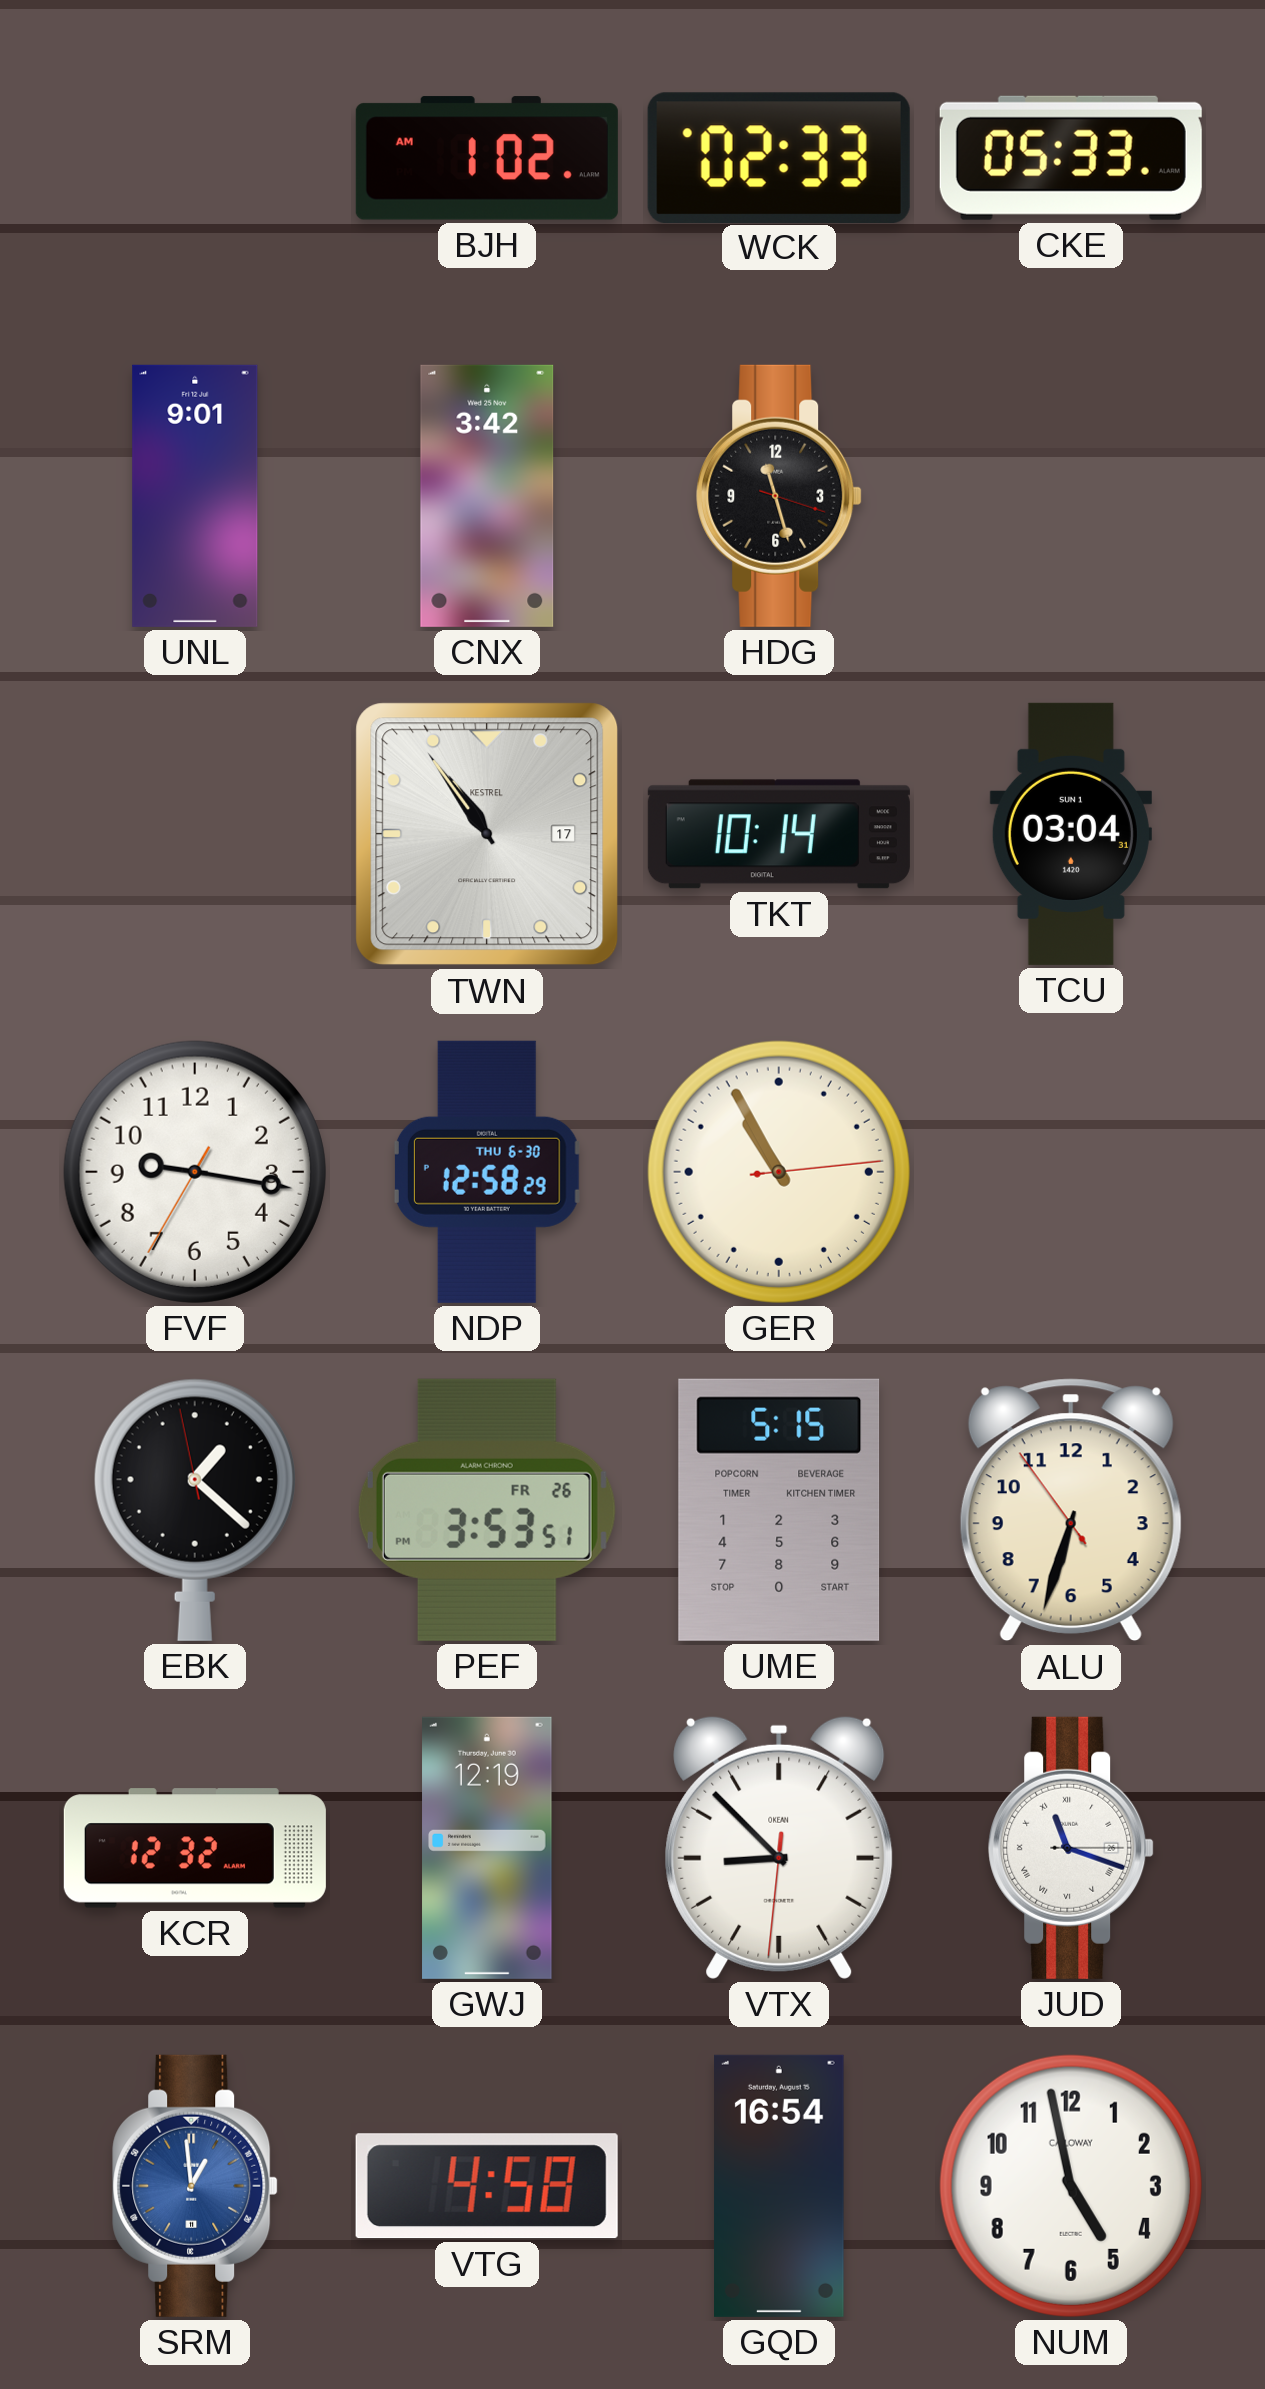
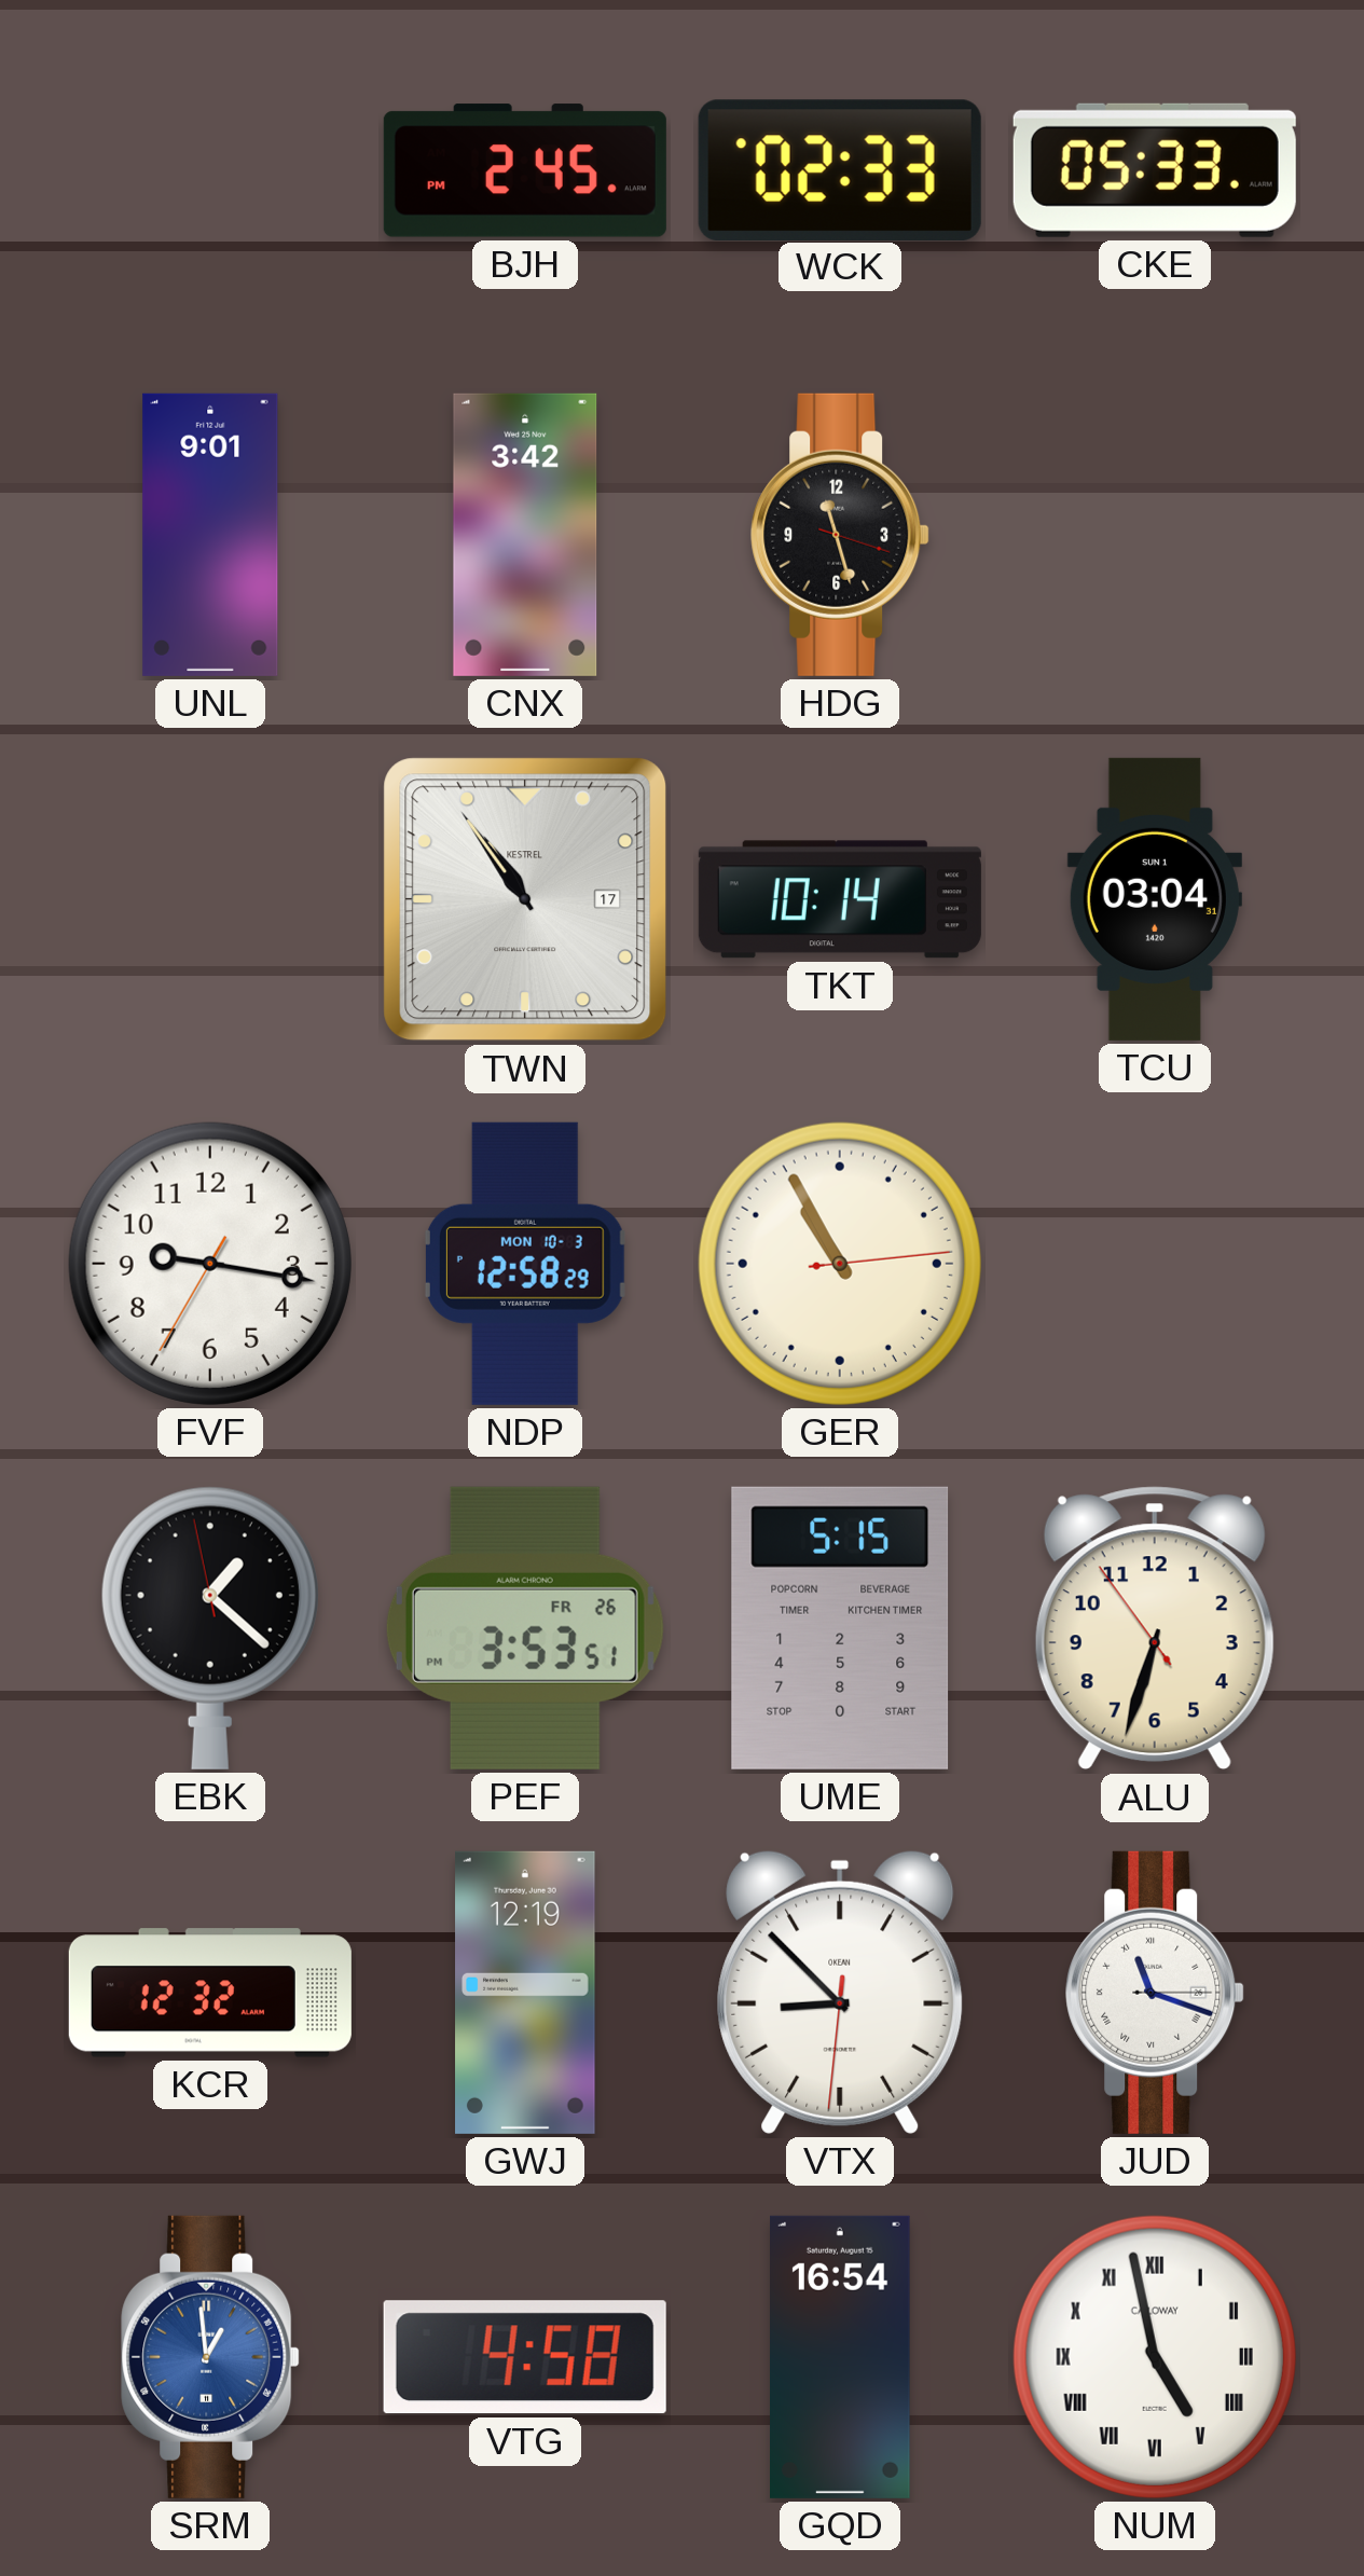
BJH: 1:02 -> 2:45
NDP date: THU 6-30 -> MON 10-3
NUM numerals: Arabic -> Roman
